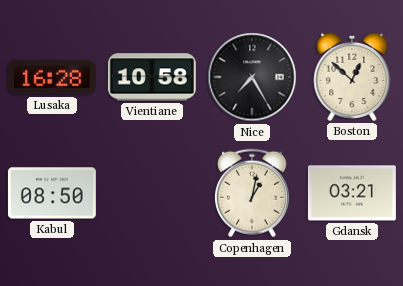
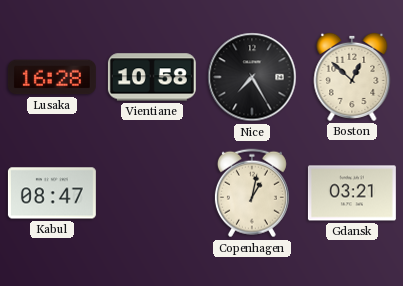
Kabul: 08:50 -> 08:47
